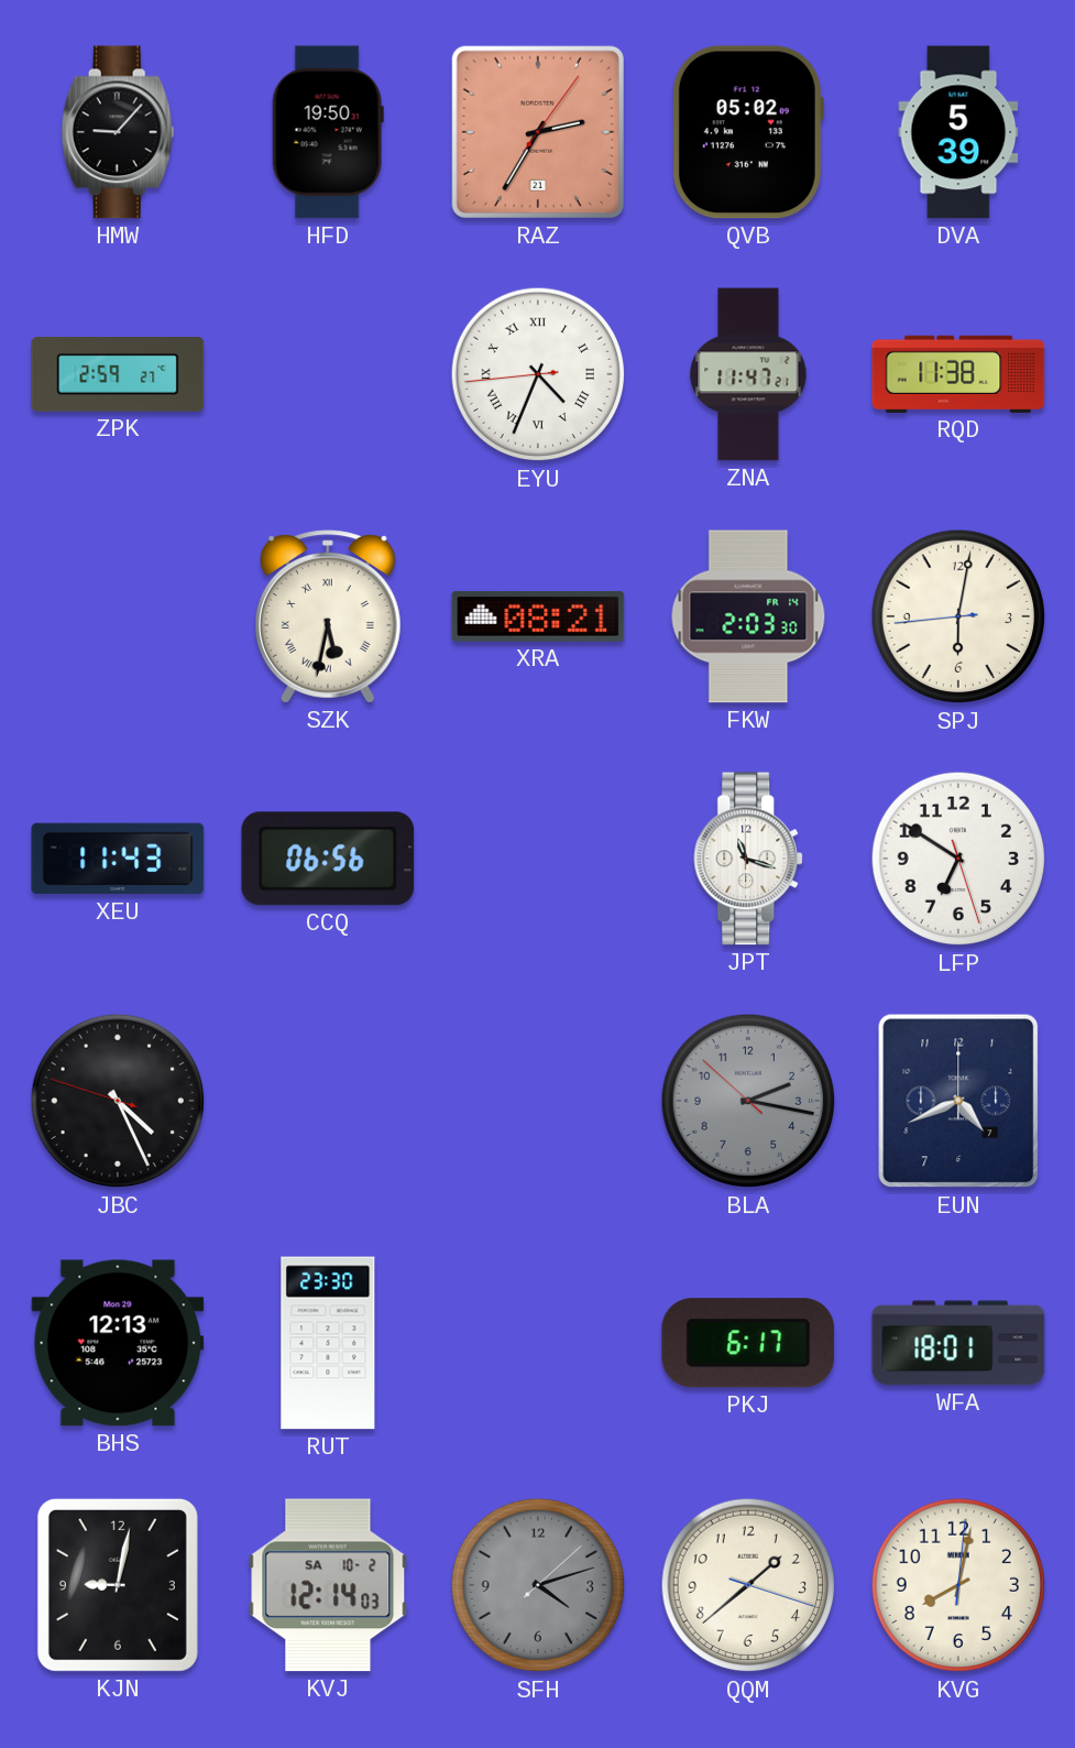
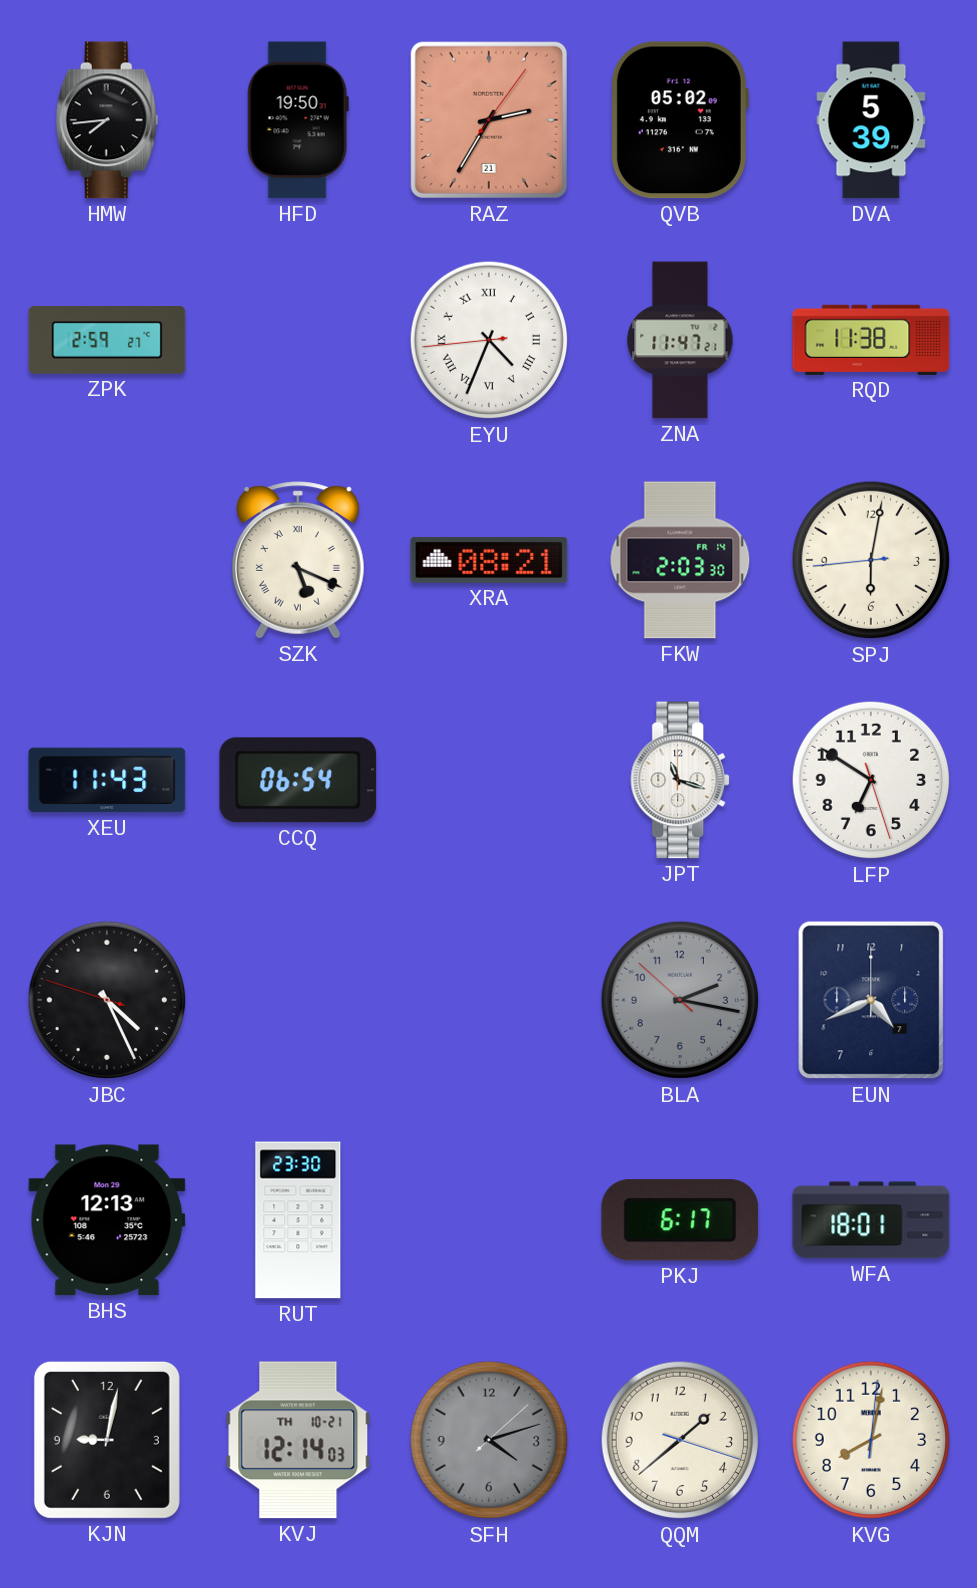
HMW: 9:07 -> 7:44
SZK: 5:32 -> 5:19
CCQ: 06:56 -> 06:54
KVJ date: SA 10-2 -> TH 10-21
